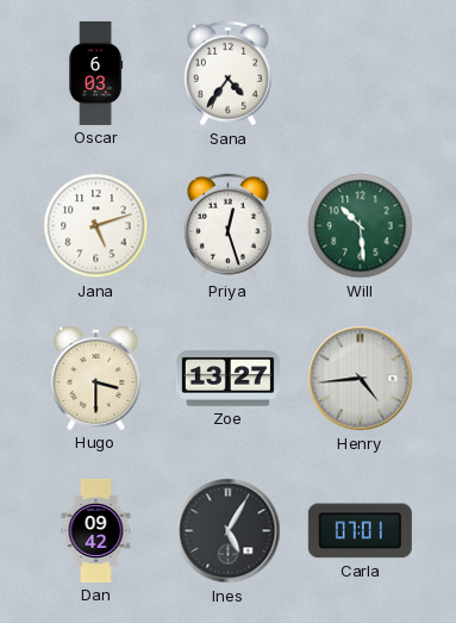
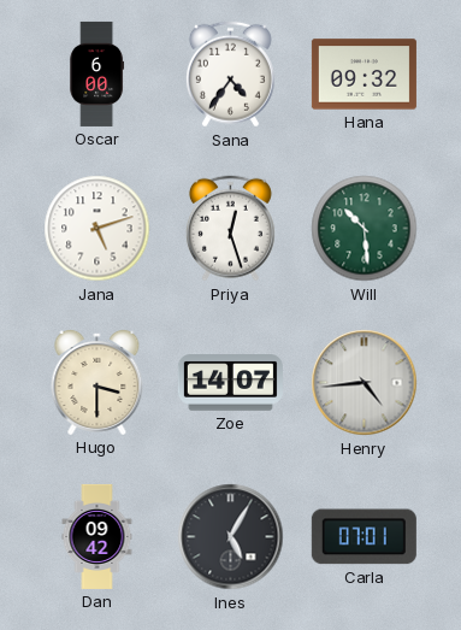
Oscar: 6:03 -> 6:00
Hana: none -> 09:32
Zoe: 13:27 -> 14:07
